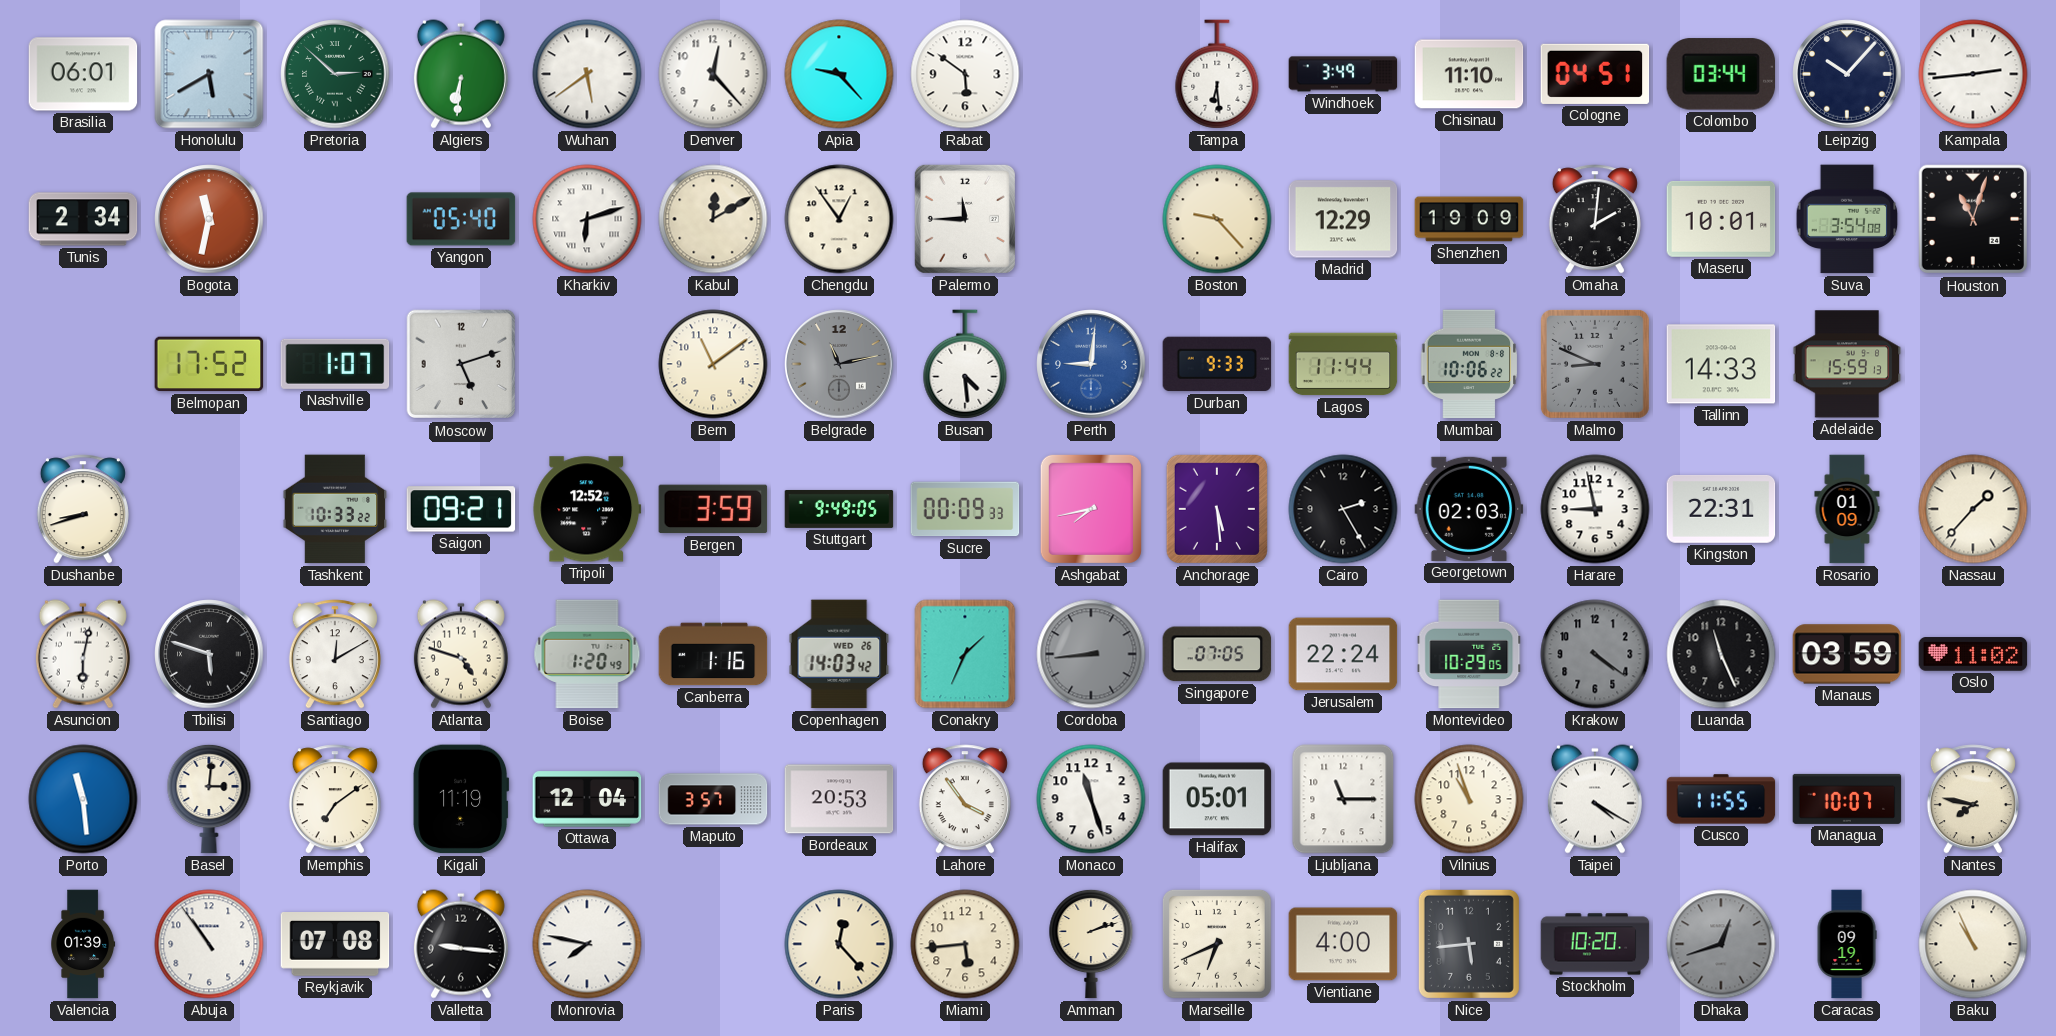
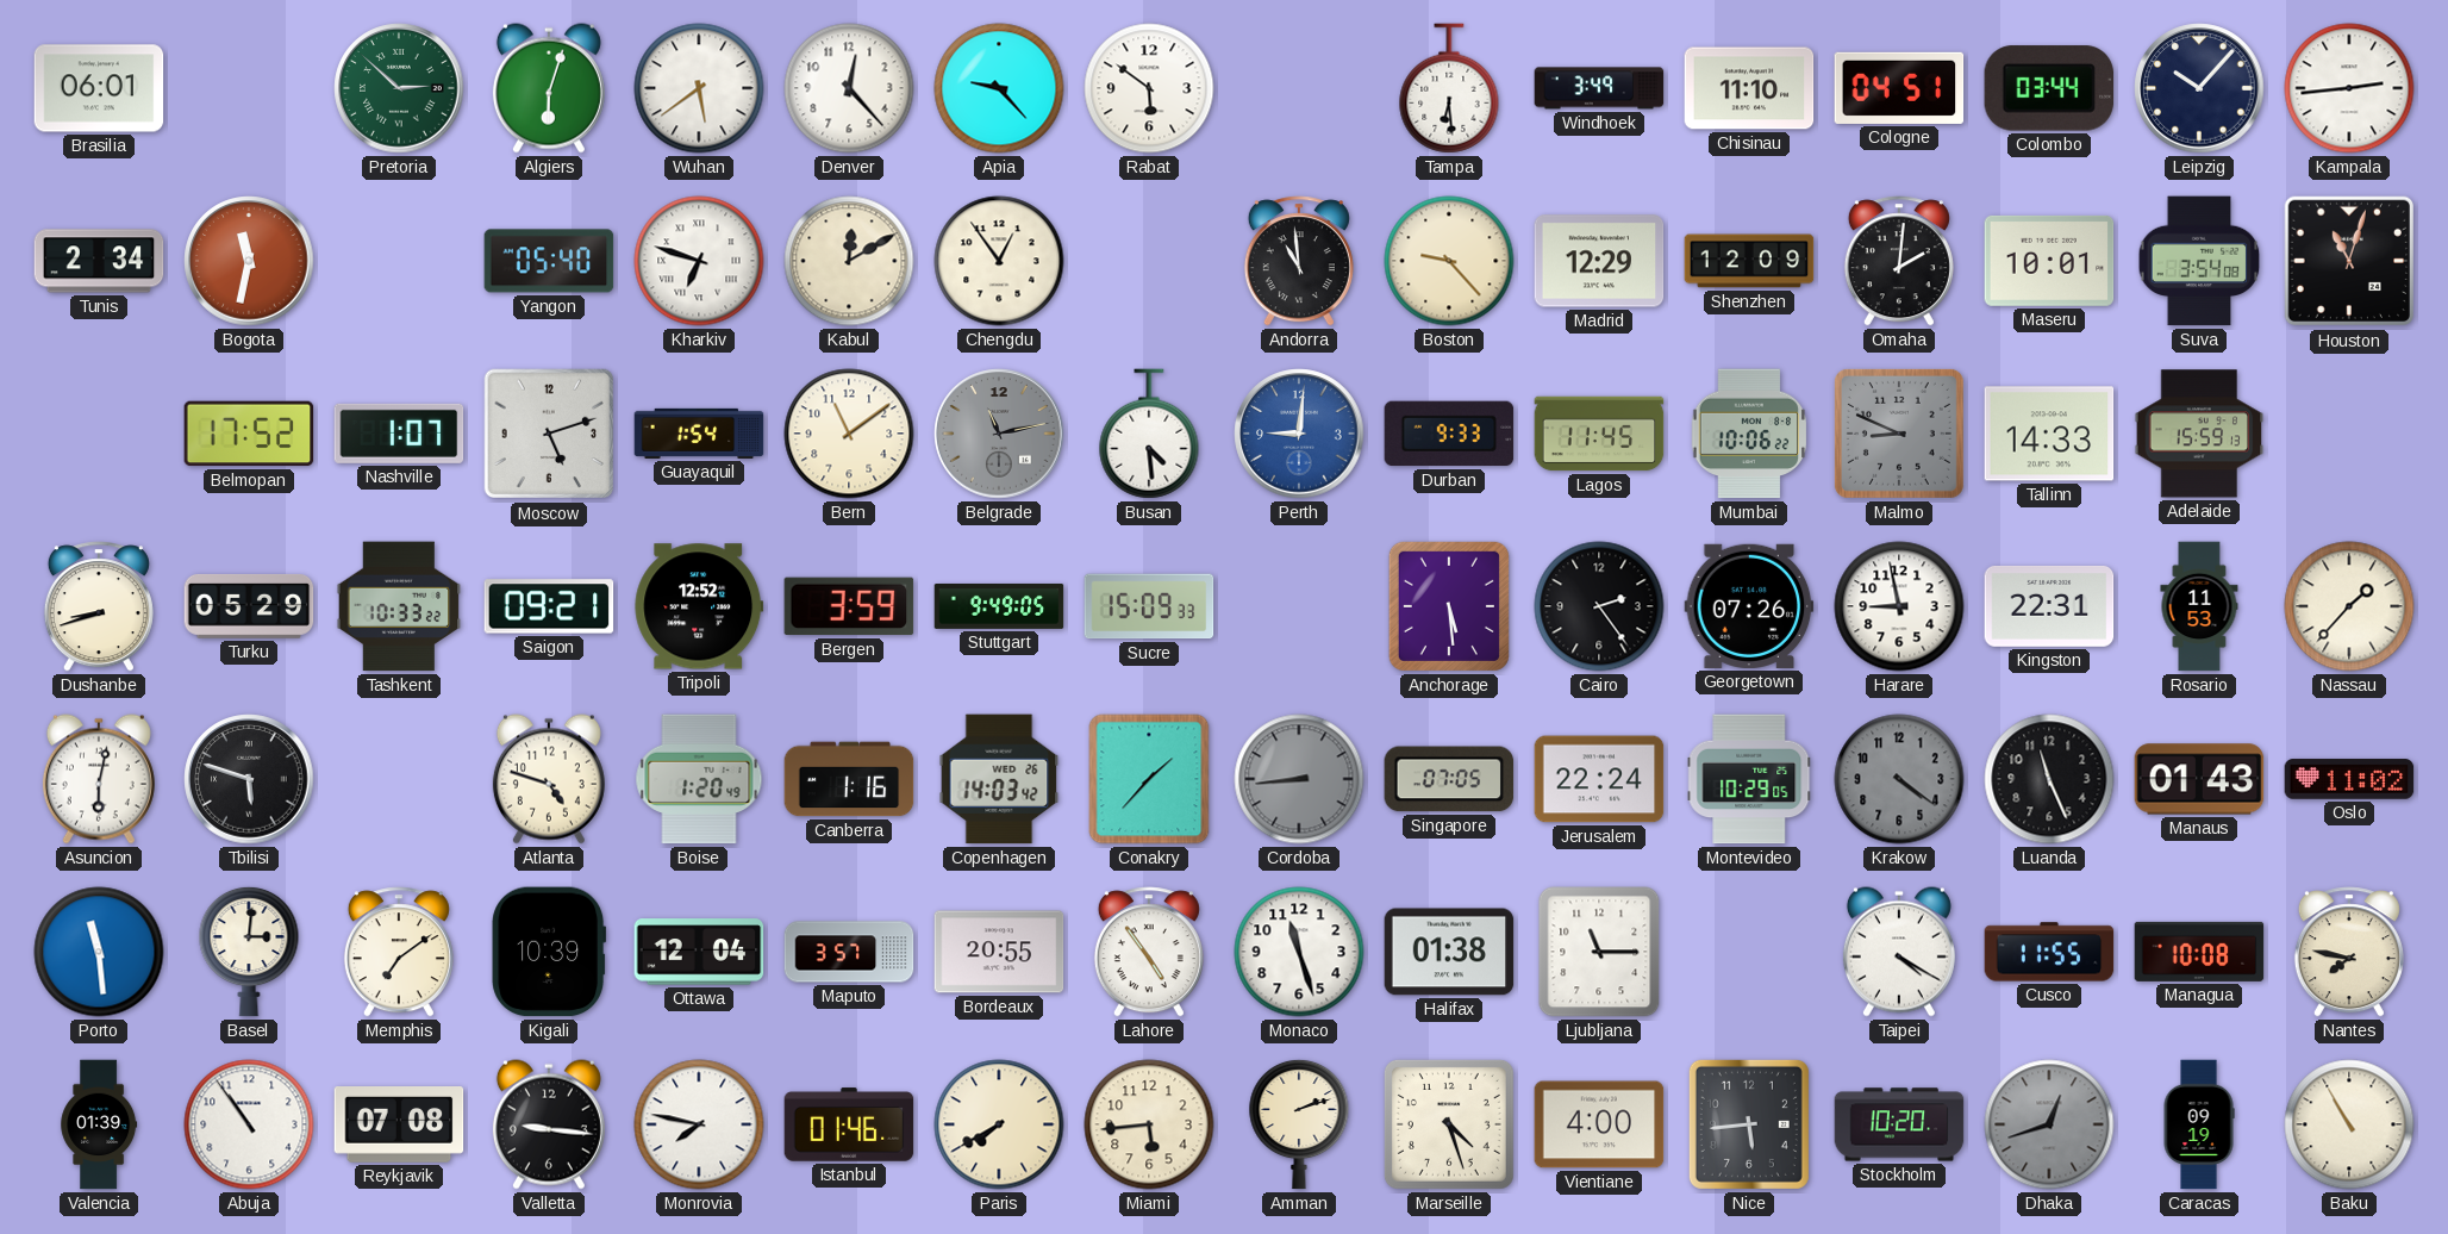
Honolulu: 5:40 -> none
Algiers: 6:31 -> 6:03
Kharkiv: 6:12 -> 6:48
Palermo: 11:45 -> none
Andorra: none -> 10:59
Shenzhen: 19:09 -> 12:09
Guayaquil: none -> 1:54
Lagos: 11:44 -> 11:45
Turku: none -> 05:29
Sucre: 00:09 -> 15:09
Ashgabat: 7:43 -> none
Cairo: 2:25 -> 2:24
Georgetown: 02:03 -> 07:26
Rosario: 01:09 -> 11:53
Santiago: 12:10 -> none
Conakry: 1:34 -> 1:37
Manaus: 03:59 -> 01:43
Kigali: 11:19 -> 10:39
Bordeaux: 20:53 -> 20:55
Lahore: 3:54 -> 4:54
Halifax: 05:01 -> 01:38
Vilnius: 10:57 -> none
Managua: 10:07 -> 10:08
Istanbul: none -> 01:46
Paris: 12:23 -> 7:40
Marseille: 6:41 -> 4:27
Baku: 10:56 -> 10:55
